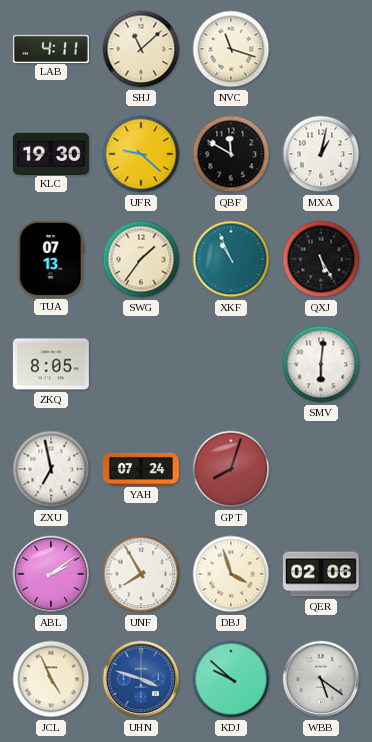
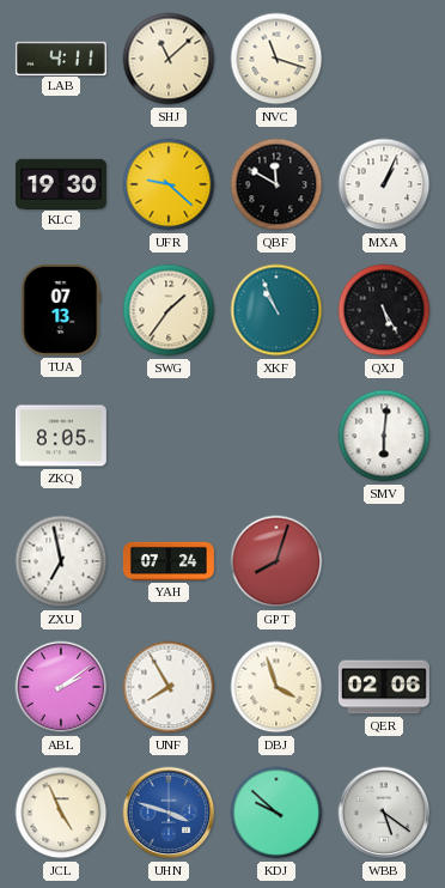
MXA: 1:02 -> 1:04
